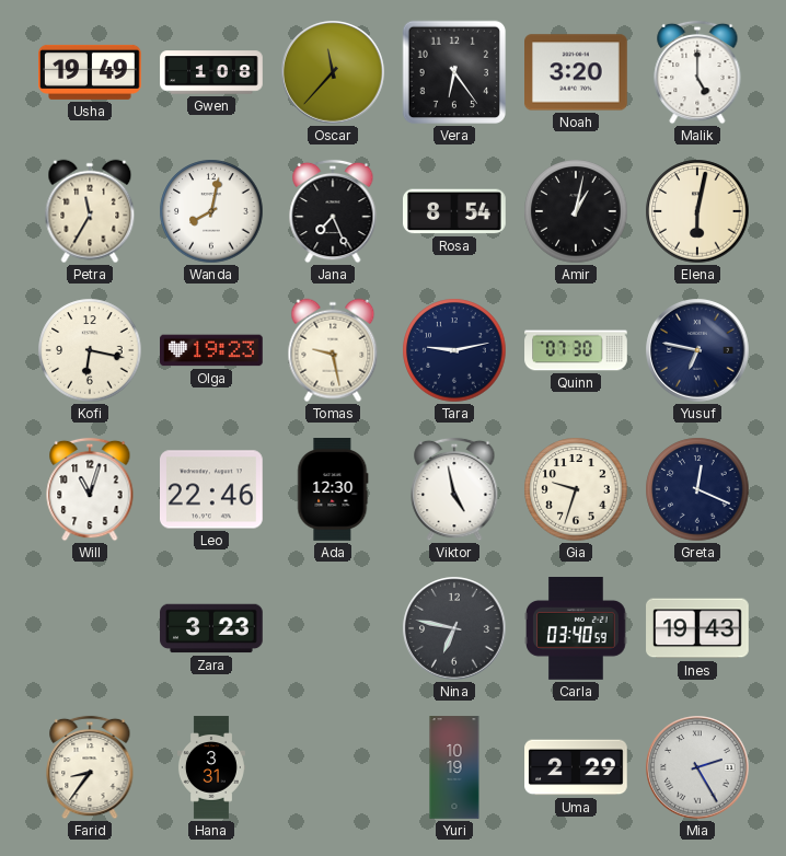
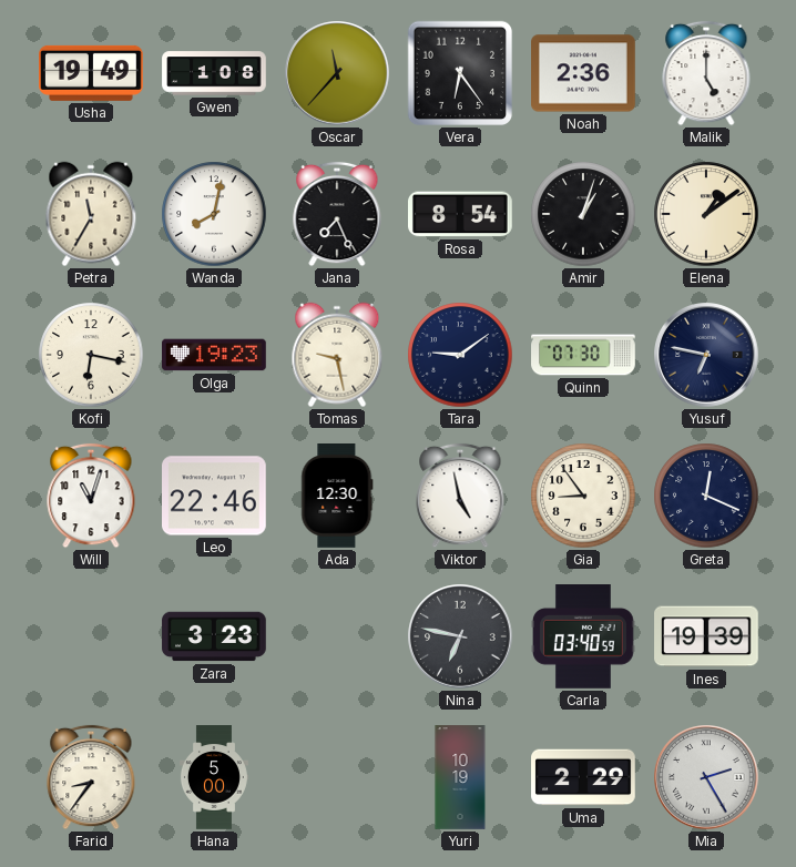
Noah: 3:20 -> 2:36
Amir: 1:02 -> 1:03
Elena: 6:02 -> 1:09
Tara: 9:13 -> 9:09
Gia: 9:33 -> 8:54
Ines: 19:43 -> 19:39
Hana: 3:31 -> 5:00
